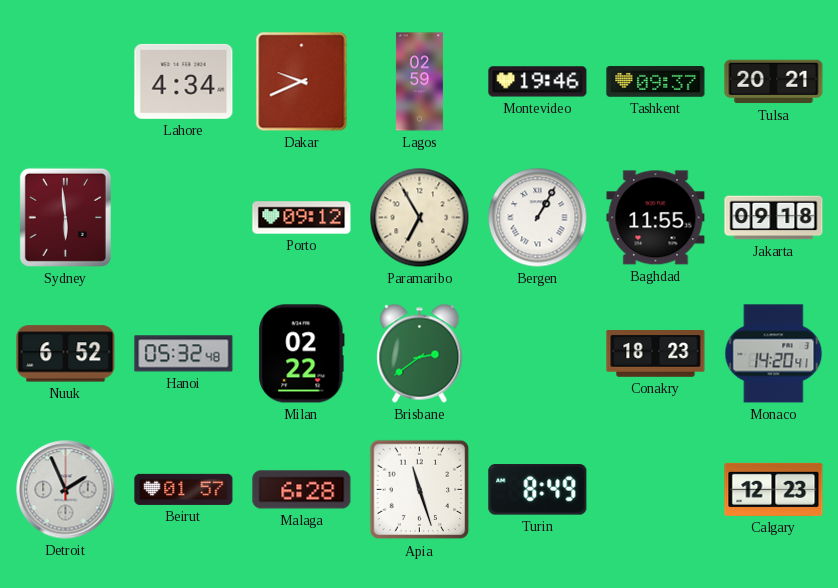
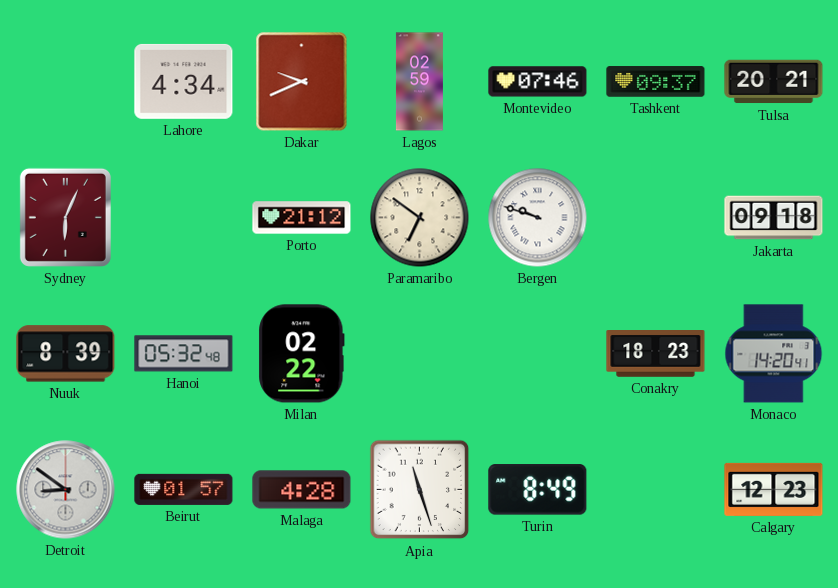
Montevideo: 19:46 -> 07:46
Sydney: 5:59 -> 6:04
Porto: 09:12 -> 21:12
Paramaribo: 6:55 -> 6:51
Bergen: 1:05 -> 9:48
Baghdad: 11:55 -> none
Nuuk: 6:52 -> 8:39
Brisbane: 2:39 -> none
Detroit: 1:56 -> 8:51
Malaga: 6:28 -> 4:28
